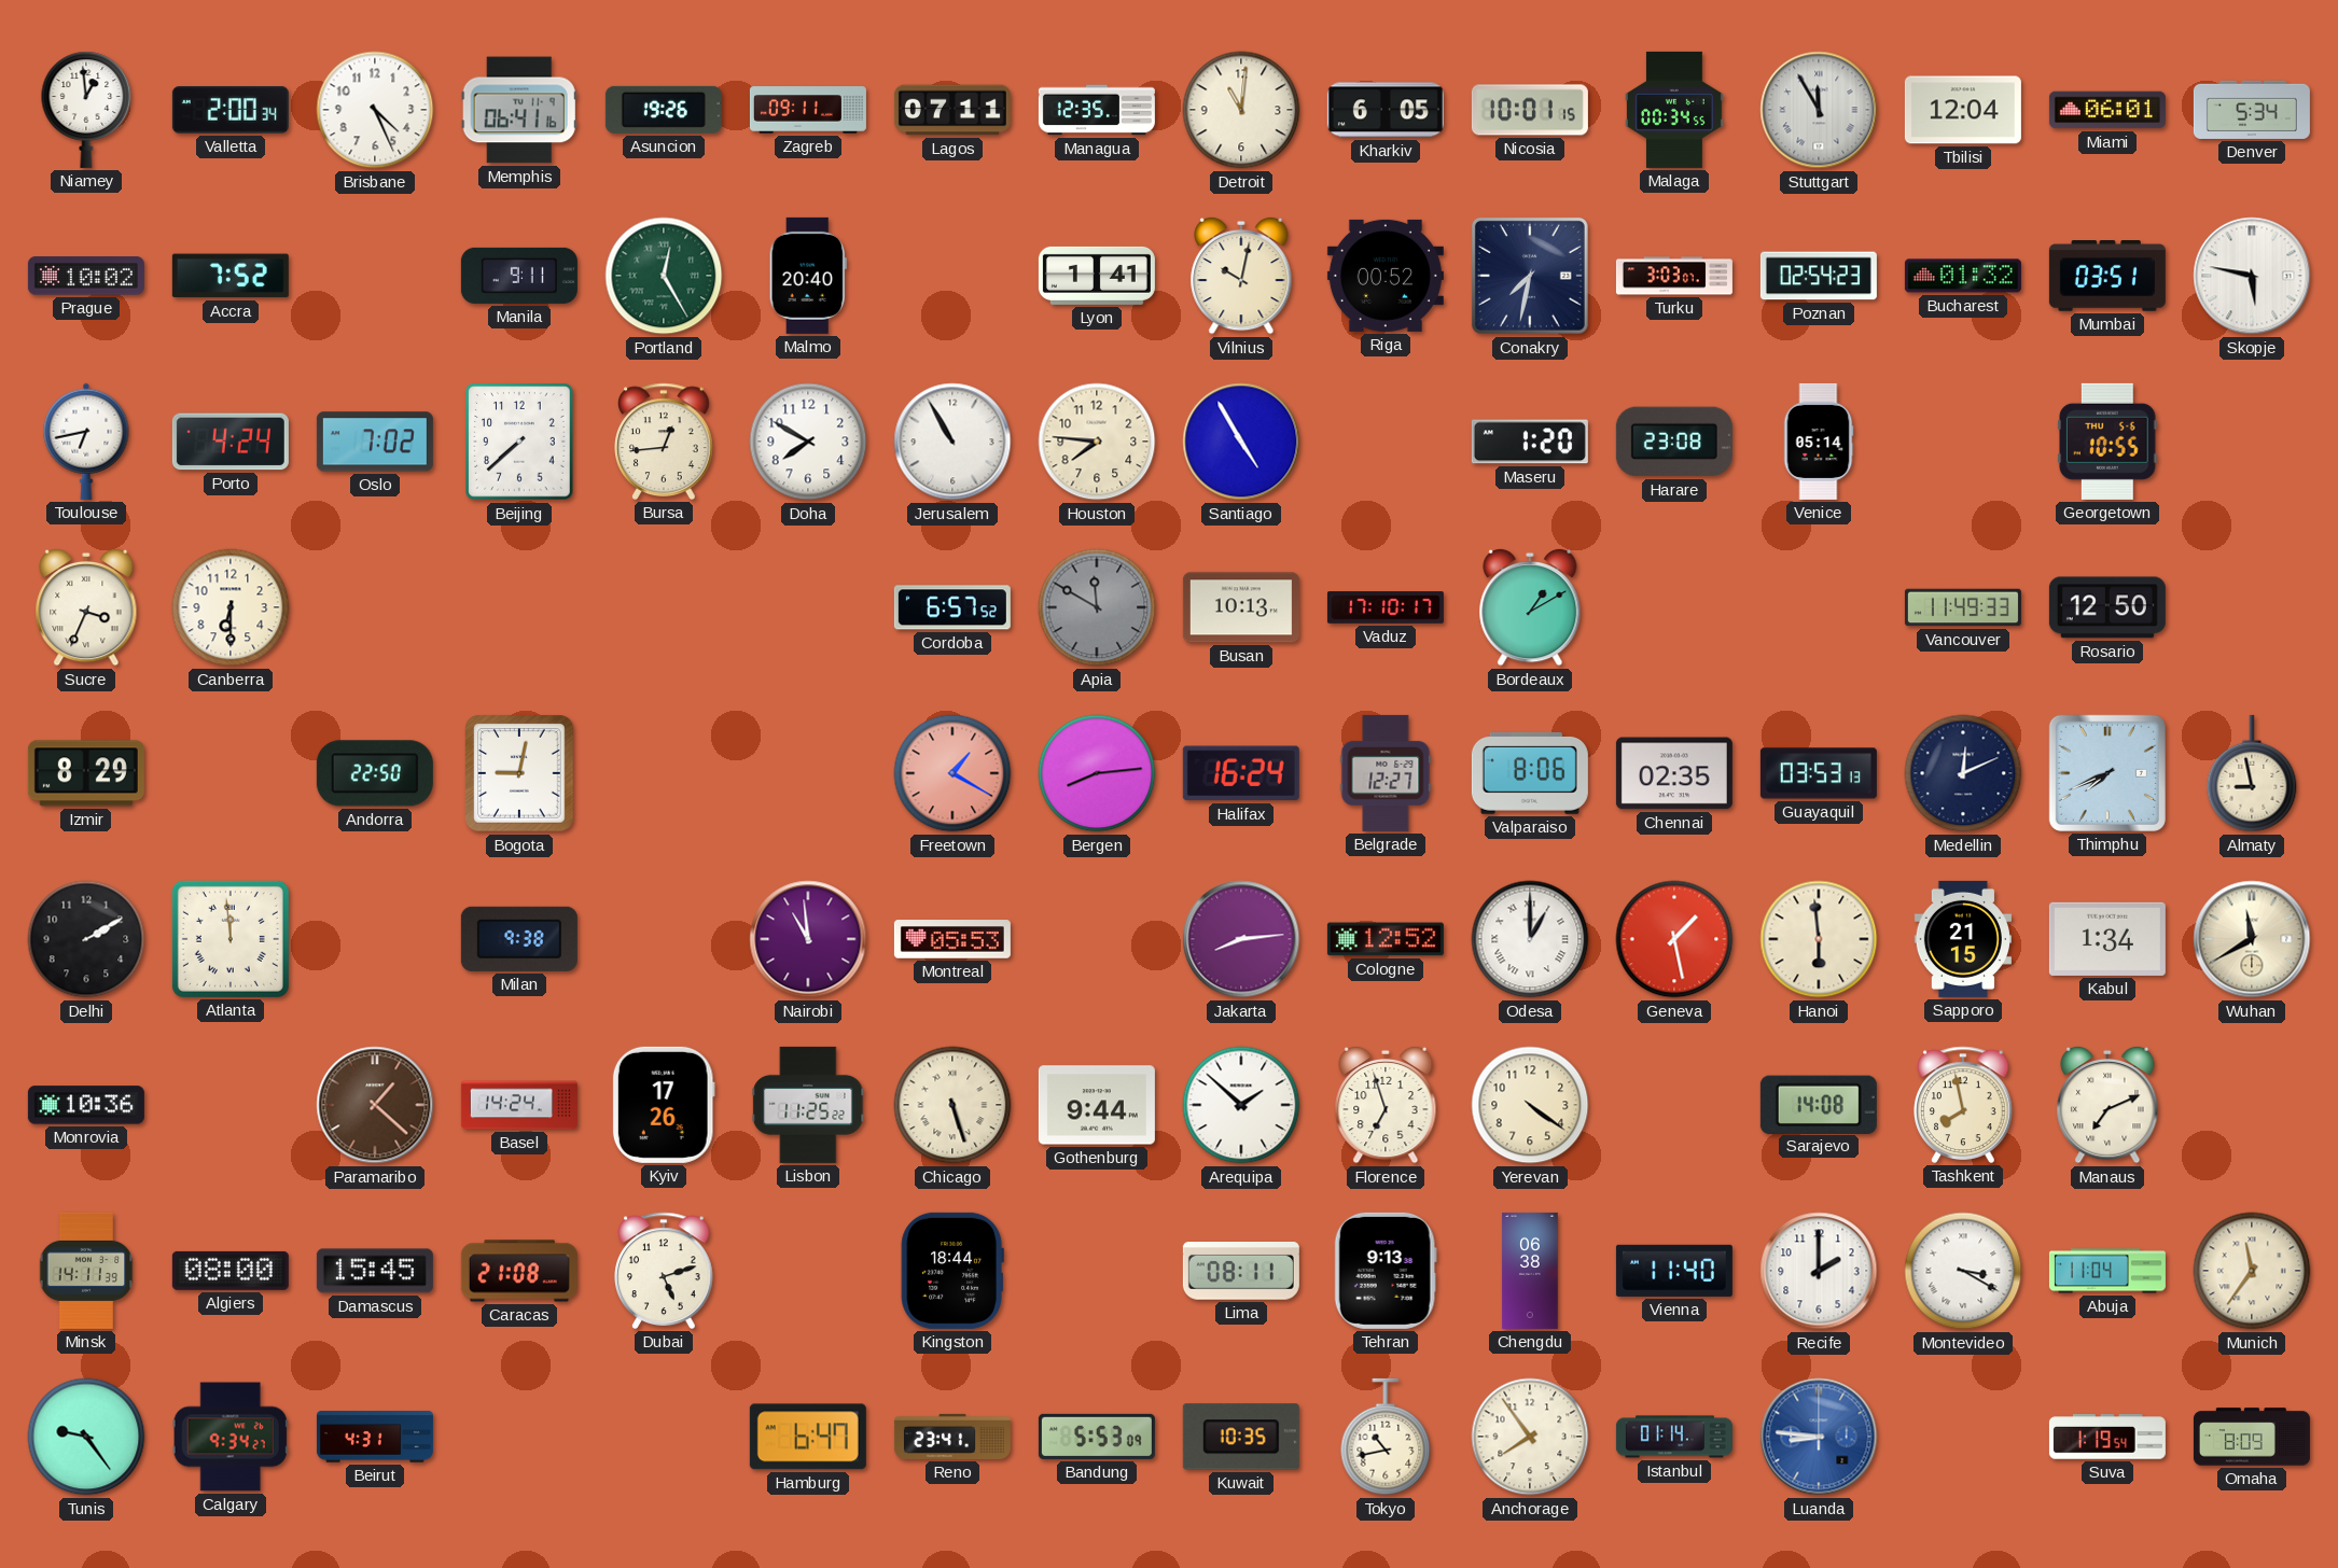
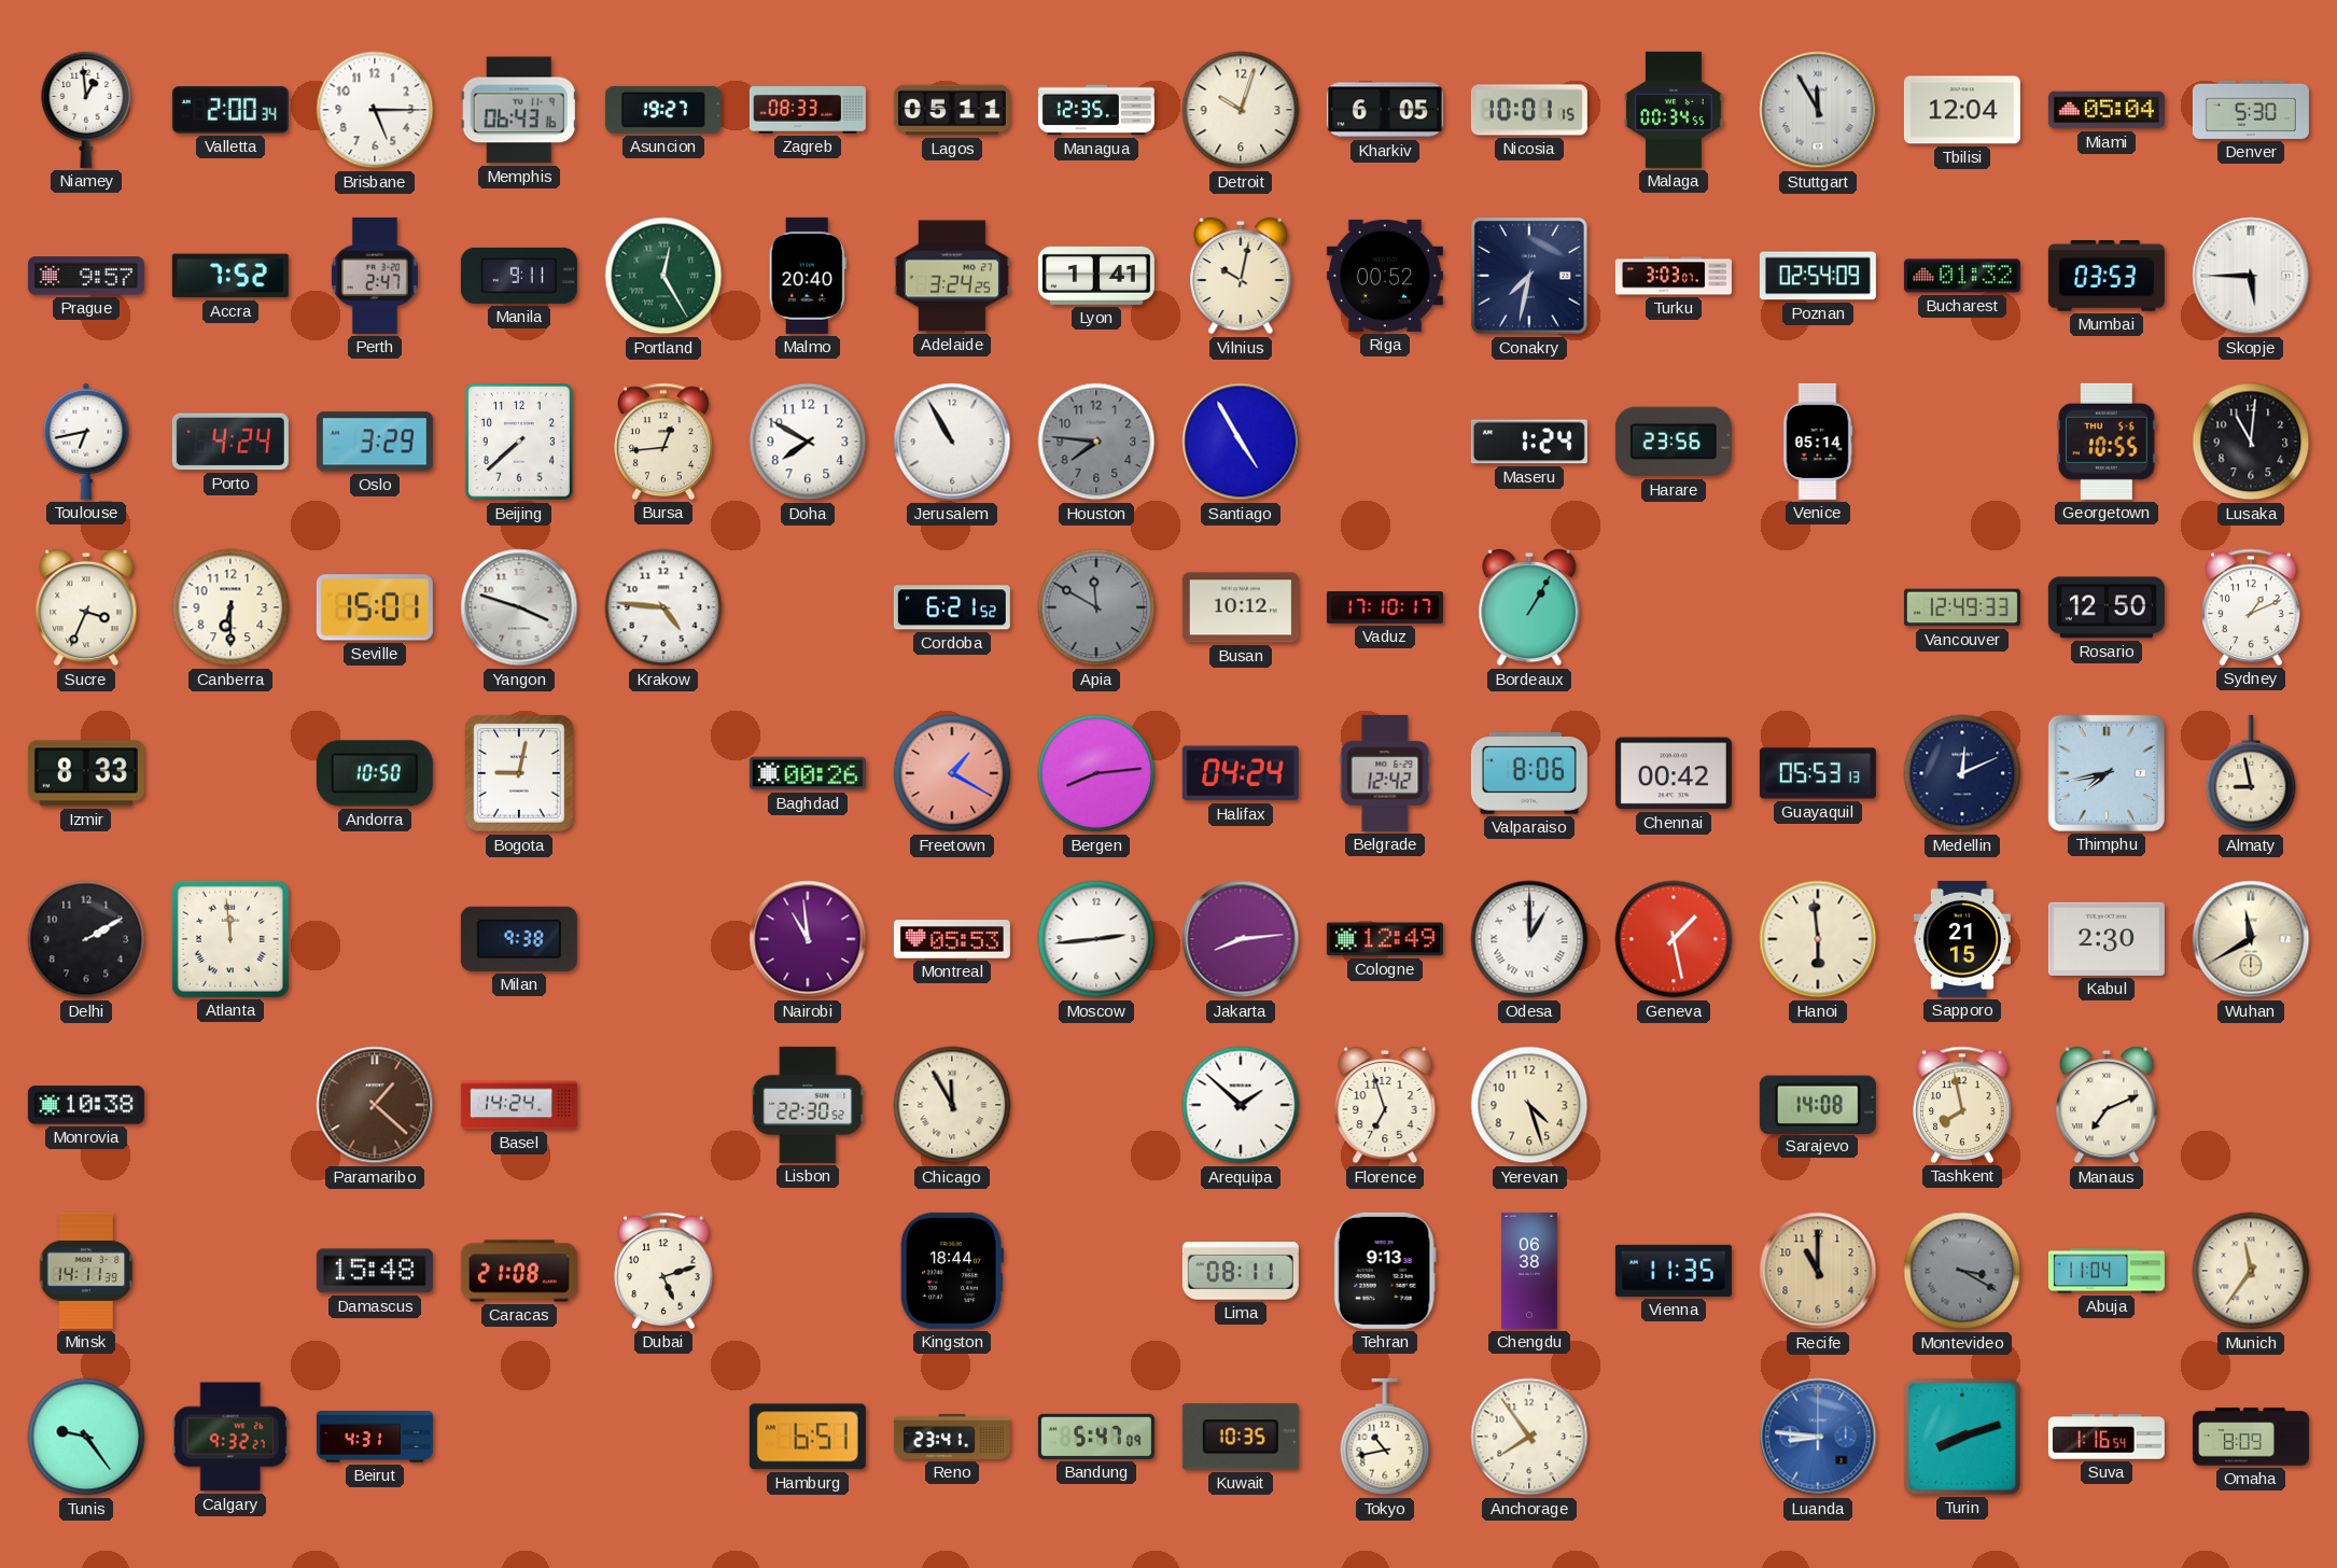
Brisbane: 4:26 -> 5:15
Memphis: 06:41 -> 06:43
Asuncion: 19:26 -> 19:27
Zagreb: 09:11 -> 08:33
Lagos: 07:11 -> 05:11
Detroit: 11:01 -> 10:03
Miami: 06:01 -> 05:04
Denver: 5:34 -> 5:30
Prague: 10:02 -> 9:57
Perth: none -> 2:47
Adelaide: none -> 3:24
Poznan: 02:54:23 -> 02:54:09
Mumbai: 03:51 -> 03:53
Skopje: 5:47 -> 5:45
Oslo: 7:02 -> 3:29
Houston dial: cream -> grey
Maseru: 1:20 -> 1:24
Harare: 23:08 -> 23:56
Lusaka: none -> 11:01
Seville: none -> 15:01
Yangon: none -> 3:48
Krakow: none -> 4:46
Cordoba: 6:57 -> 6:21
Busan: 10:13 -> 10:12
Bordeaux: 1:10 -> 1:05
Vancouver: 11:49 -> 12:49
Sydney: none -> 1:11
Izmir: 8:29 -> 8:33
Andorra: 22:50 -> 10:50
Baghdad: none -> 00:26
Halifax: 16:24 -> 04:24
Belgrade: 12:27 -> 12:42
Chennai: 02:35 -> 00:42
Guayaquil: 03:53 -> 05:53
Thimphu: 7:41 -> 7:43
Moscow: none -> 2:44
Cologne: 12:52 -> 12:49
Kabul: 1:34 -> 2:30
Monrovia: 10:36 -> 10:38
Kyiv: 17:26 -> none
Lisbon: 11:25 -> 22:30
Chicago: 5:27 -> 11:55
Gothenburg: 9:44 -> none
Yerevan: 4:21 -> 4:27
Algiers: 08:00 -> none
Damascus: 15:45 -> 15:48
Vienna: 11:40 -> 11:35
Recife: 2:00 -> 11:00
Recife dial: white -> champagne
Montevideo dial: white -> grey
Calgary: 9:34 -> 9:32
Hamburg: 6:47 -> 6:51
Bandung: 5:53 -> 5:47
Istanbul: 01:14 -> none
Turin: none -> 8:12
Suva: 1:19 -> 1:16
